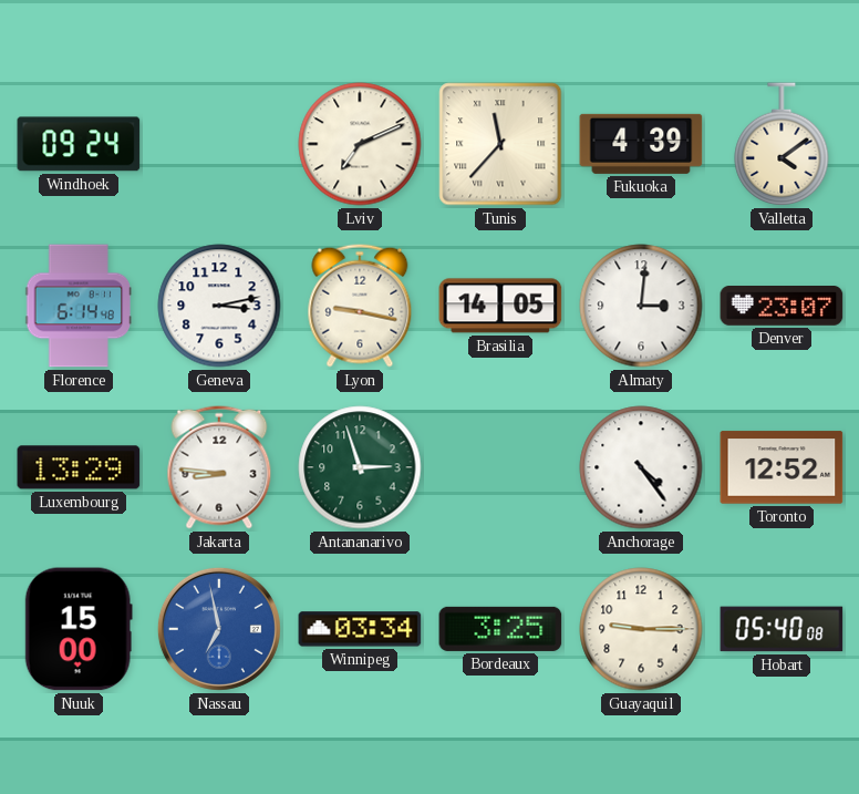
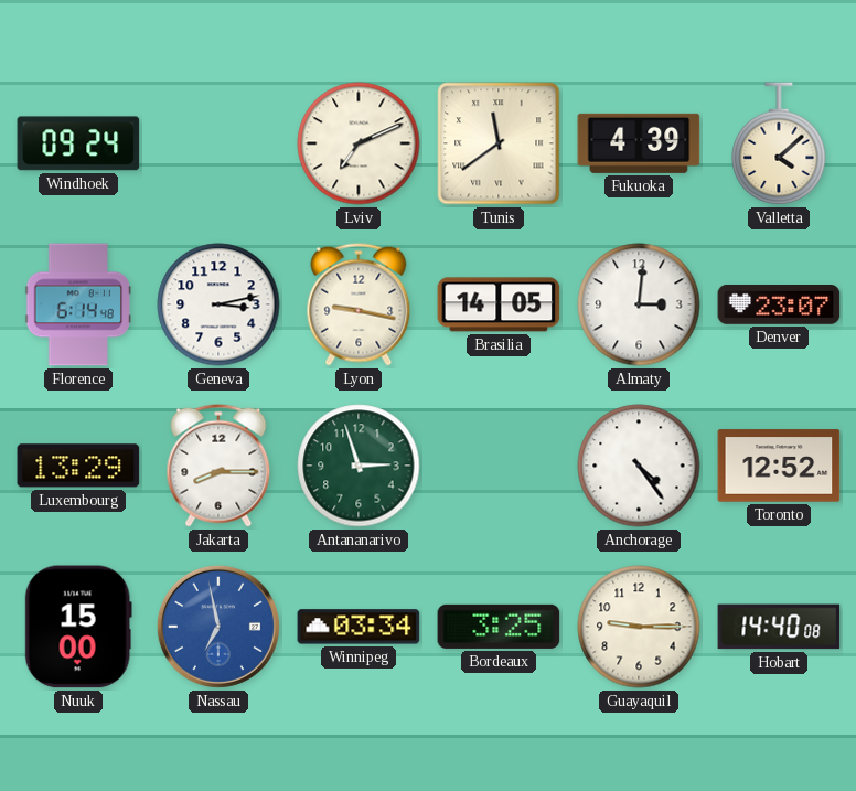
Tunis: 11:37 -> 11:39
Valletta: 4:09 -> 4:08
Jakarta: 8:46 -> 8:15
Hobart: 05:40 -> 14:40
